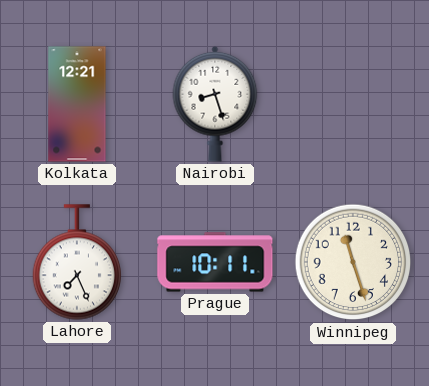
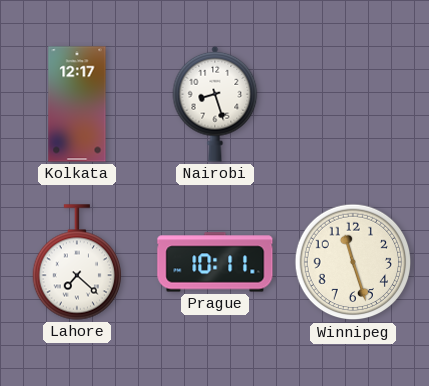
Kolkata: 12:21 -> 12:17
Lahore: 7:26 -> 7:22
